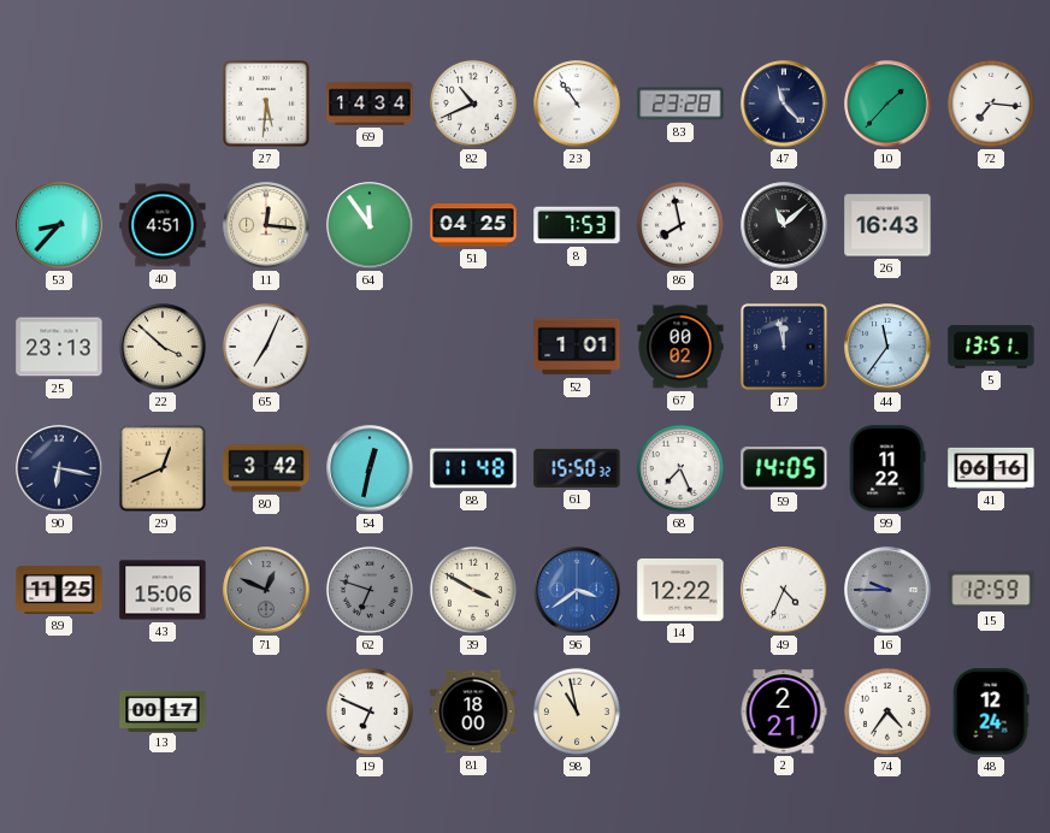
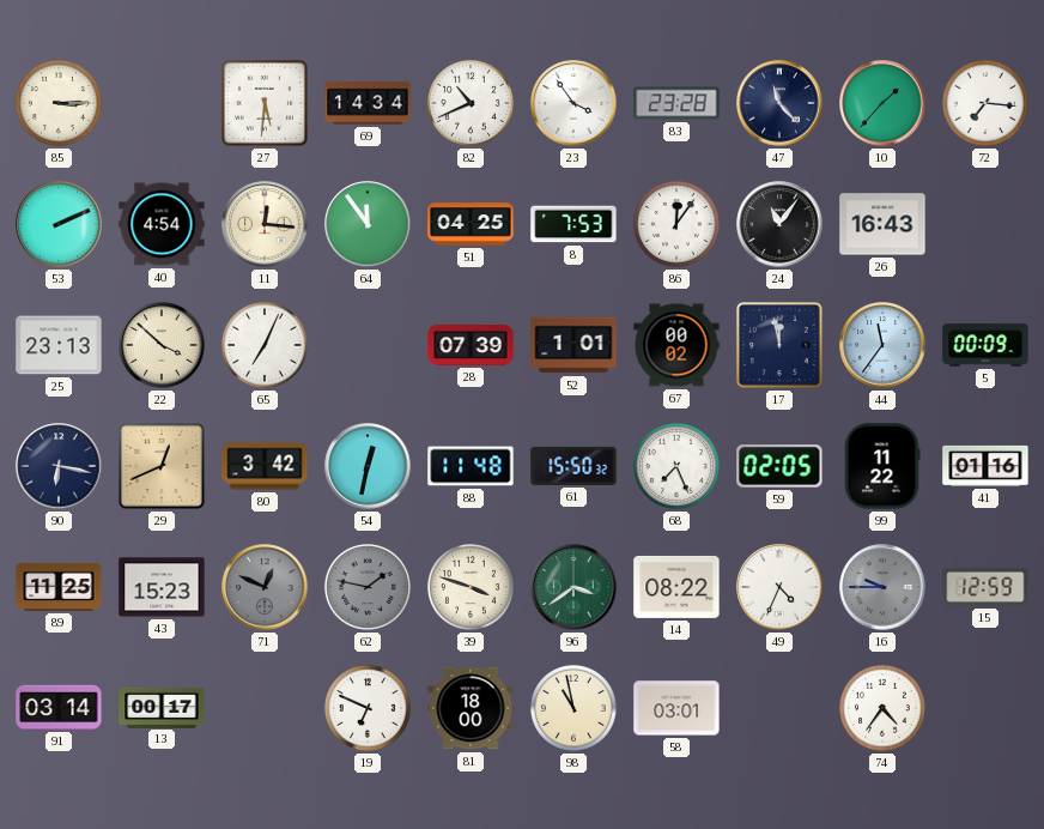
85: none -> 3:15
23: 10:54 -> 3:54
53: 8:37 -> 2:11
40: 4:51 -> 4:54
86: 7:58 -> 12:06
24: 11:08 -> 11:06
28: none -> 07:39
5: 13:51 -> 00:09
59: 14:05 -> 02:05
41: 06:16 -> 01:16
43: 15:06 -> 15:23
62: 6:48 -> 1:47
39: 3:50 -> 3:48
96 dial: blue -> green
14: 12:22 -> 08:22
91: none -> 03:14
58: none -> 03:01
2: 2:21 -> none
48: 12:24 -> none
